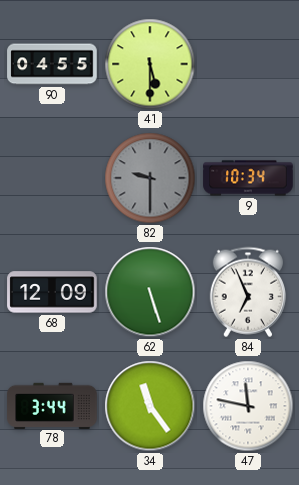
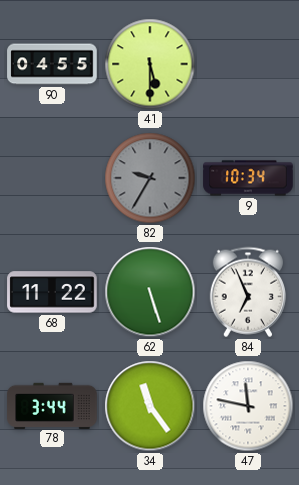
82: 9:30 -> 9:35
68: 12:09 -> 11:22
